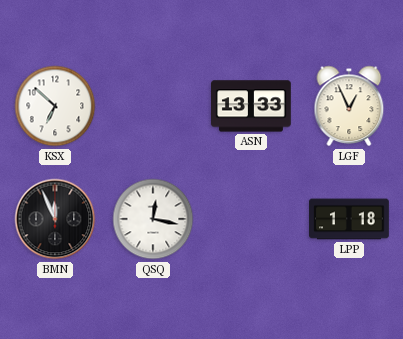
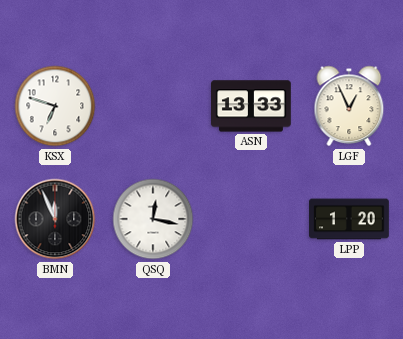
KSX: 6:52 -> 6:48
LPP: 1:18 -> 1:20
